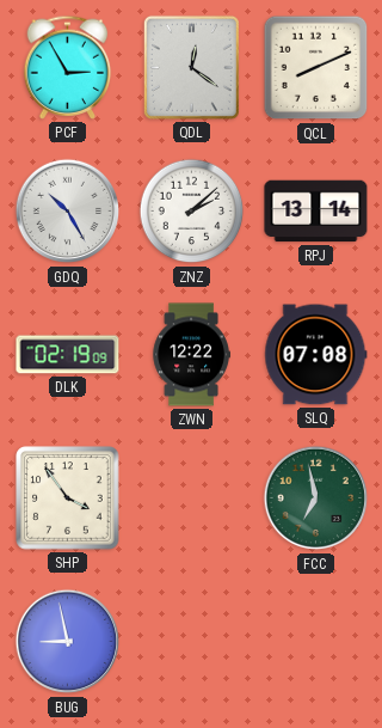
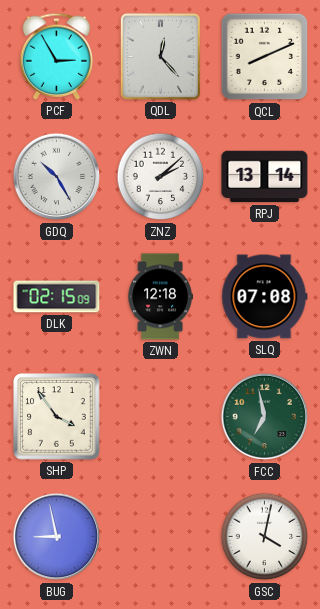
QDL: 12:21 -> 12:23
DLK: 02:19 -> 02:15
ZWN: 12:22 -> 12:18
GSC: none -> 4:02
